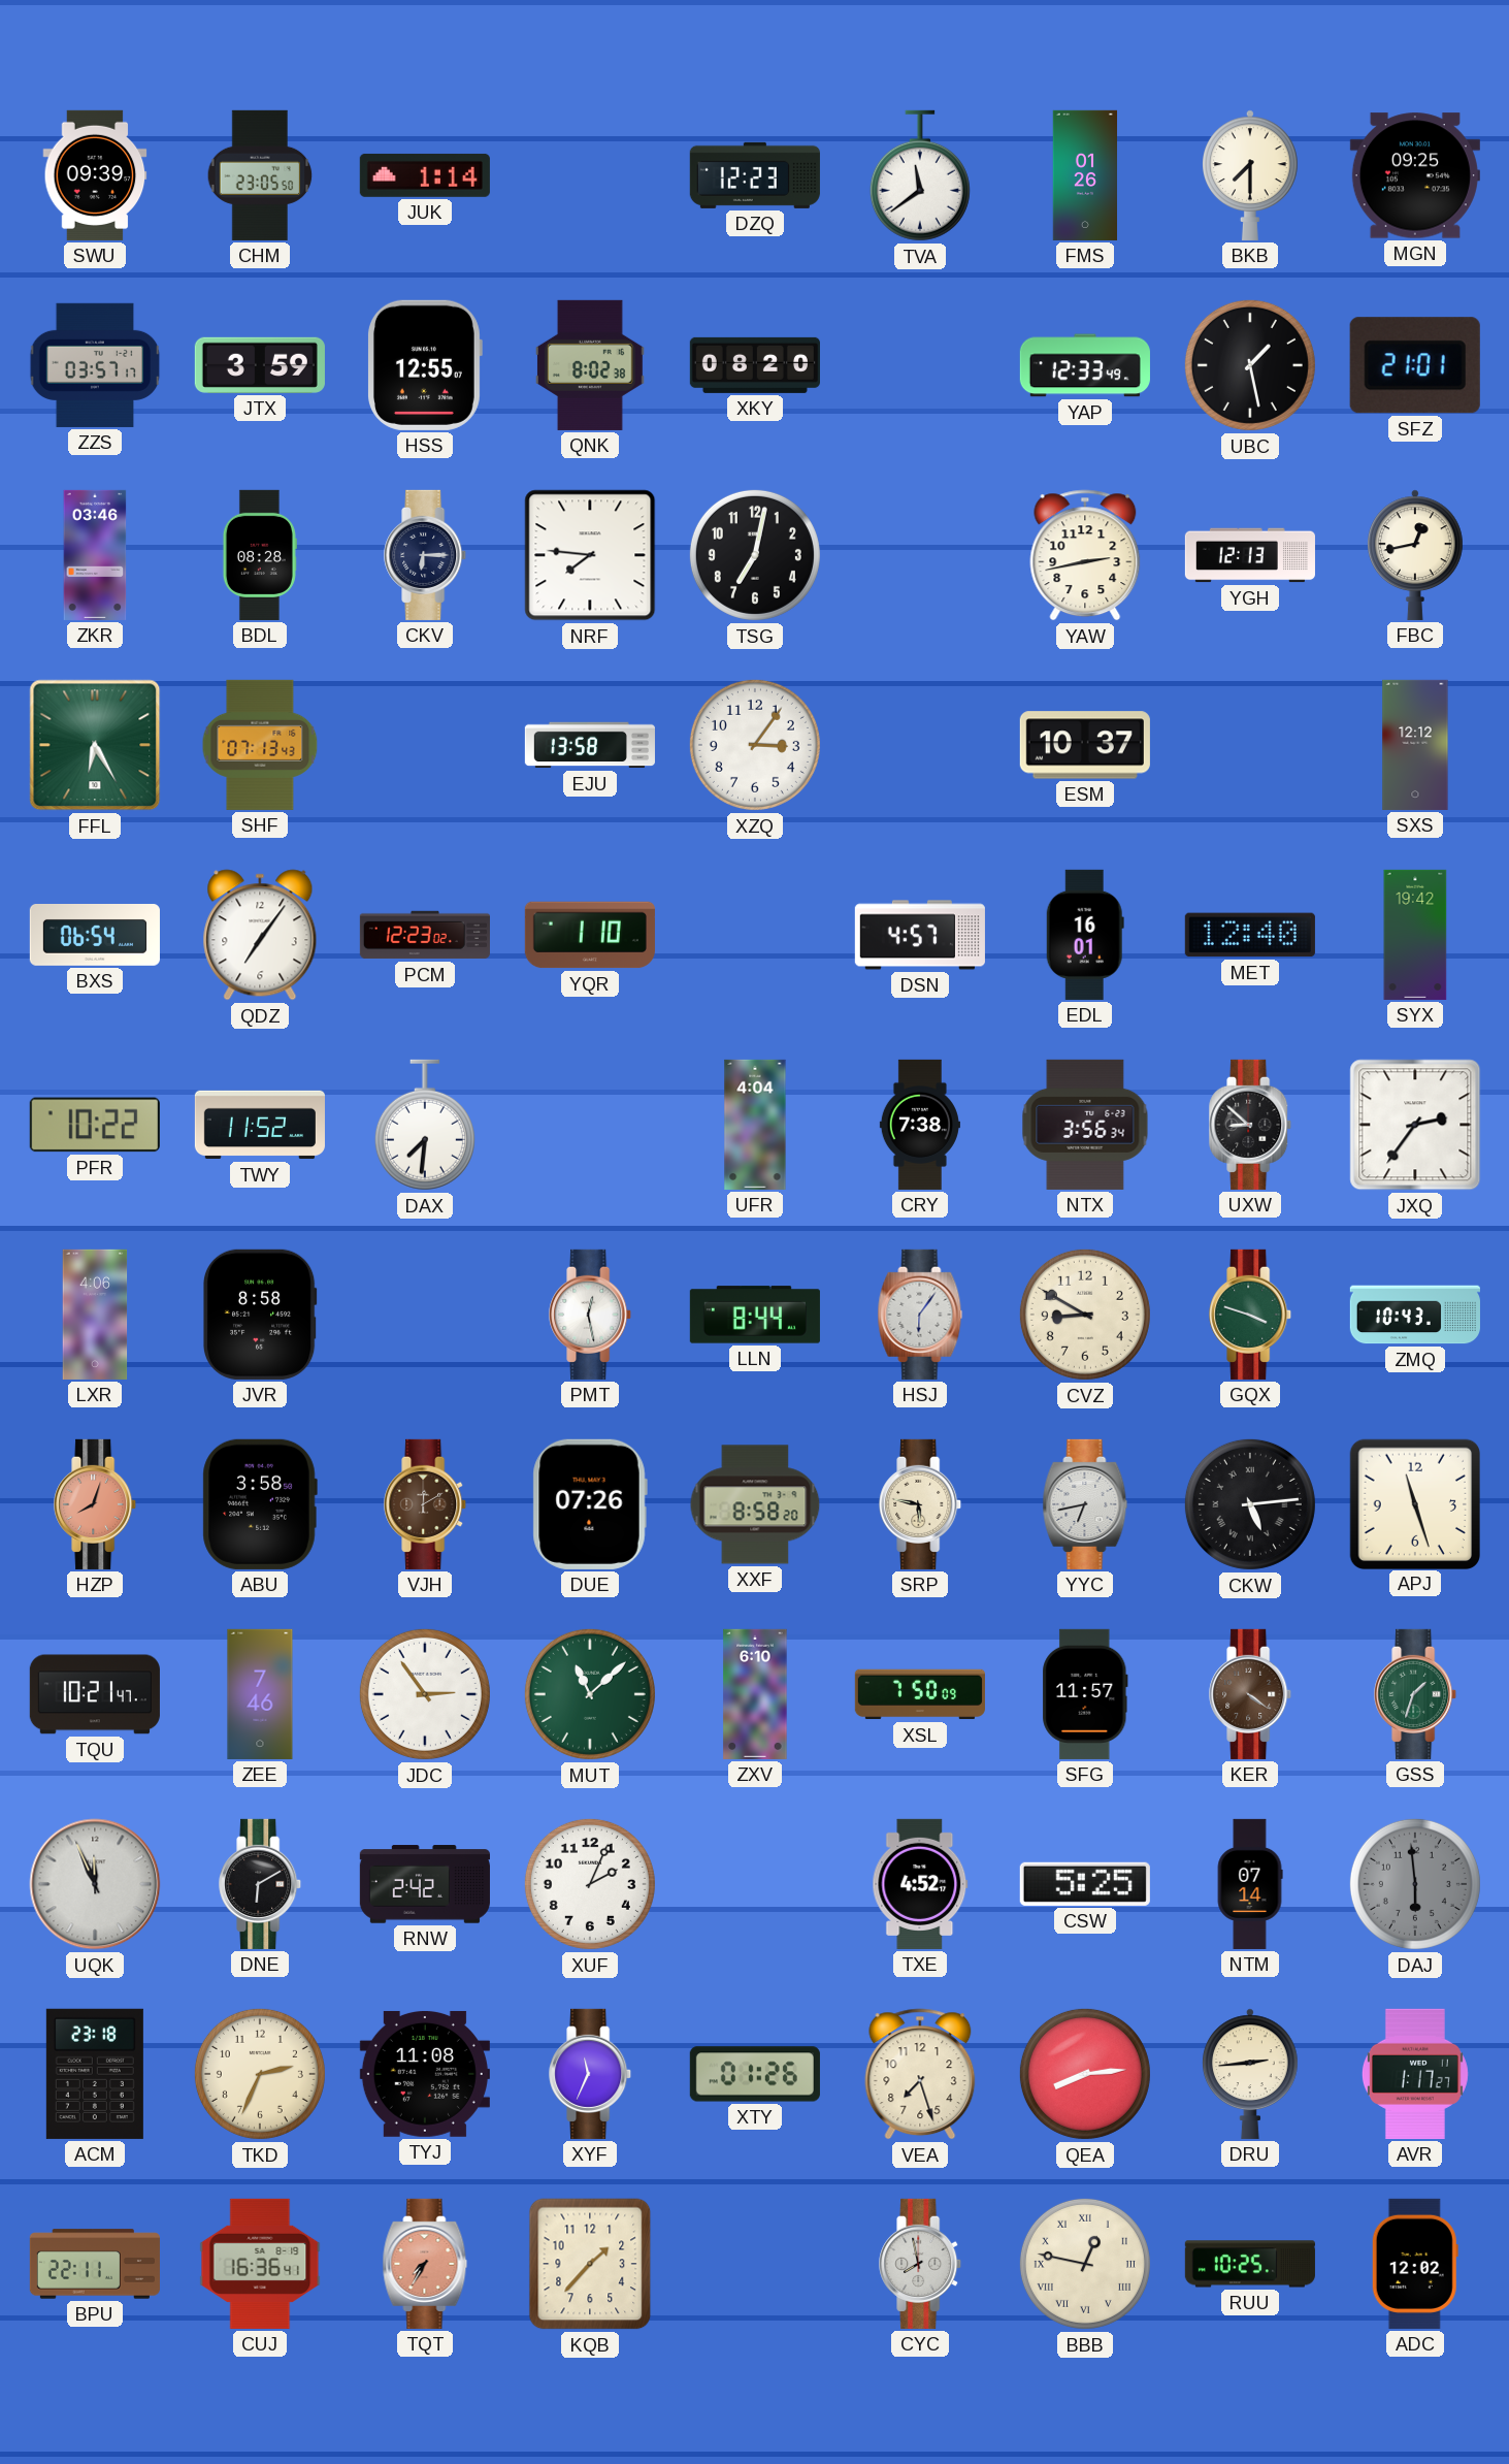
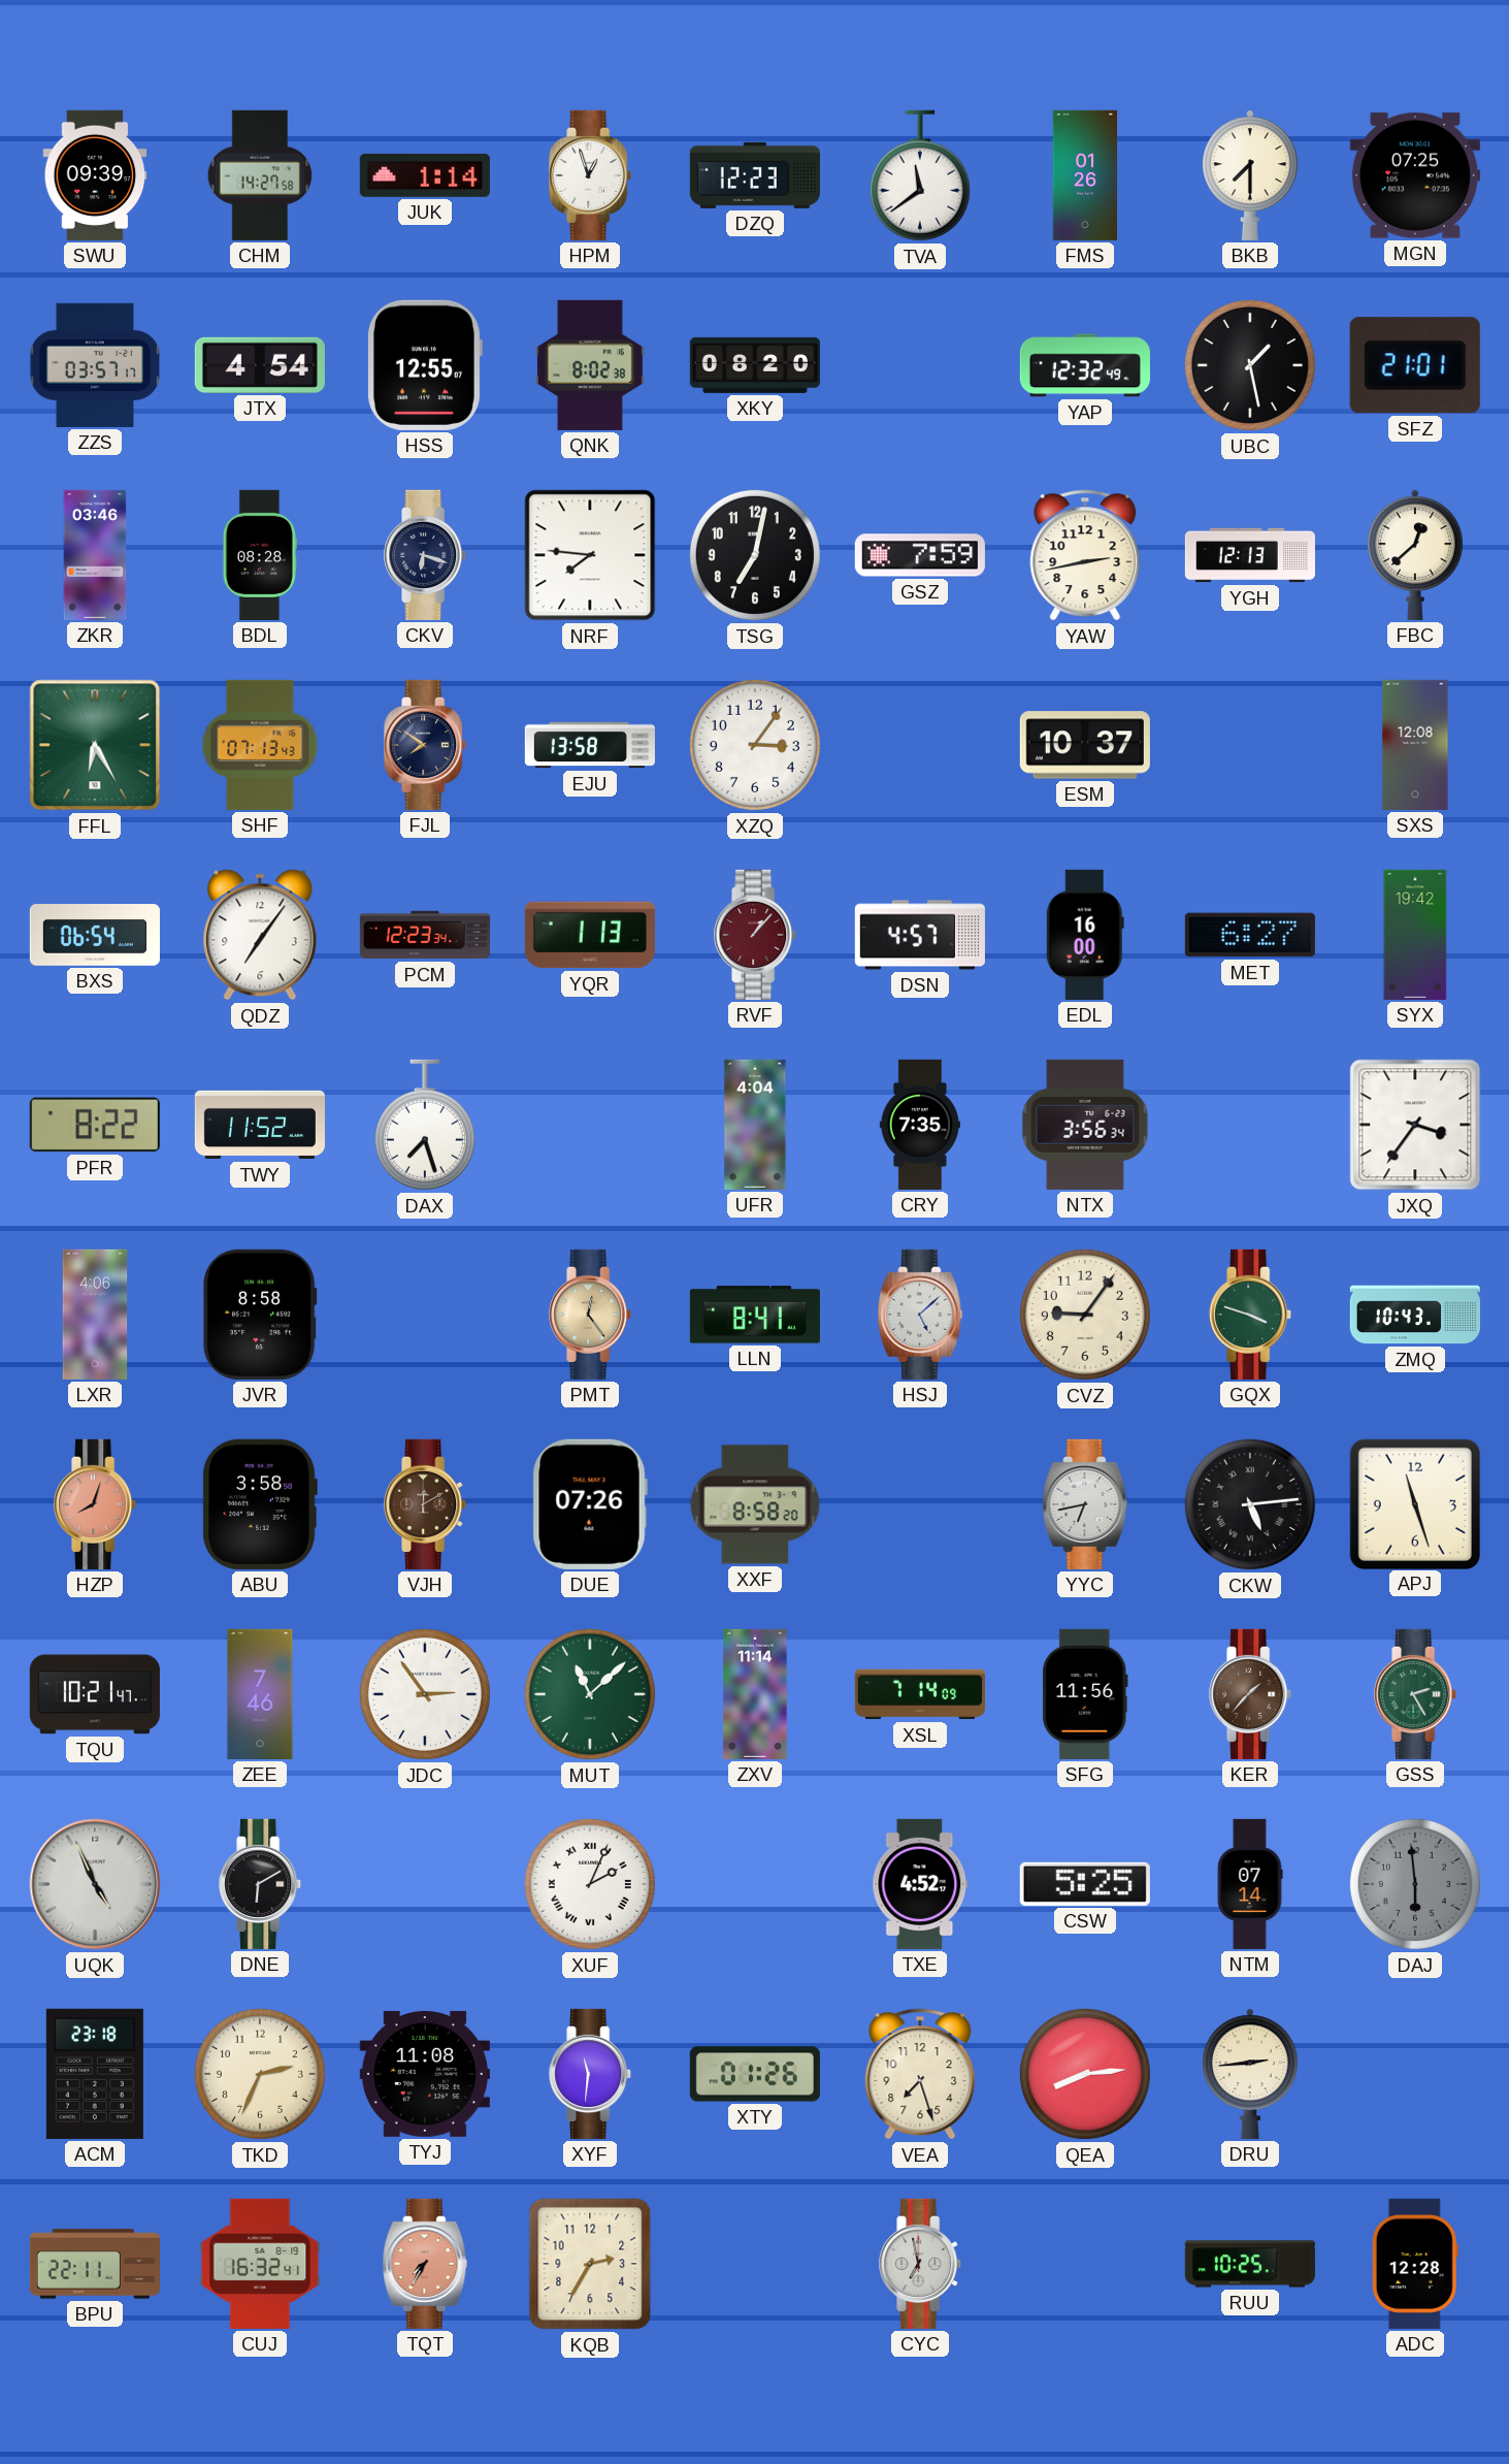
CHM: 23:05 -> 14:27
HPM: none -> 12:57
MGN: 09:25 -> 07:25
JTX: 3:59 -> 4:54
YAP: 12:33 -> 12:32
CKV: 6:15 -> 6:18
GSZ: none -> 7:59
FBC: 12:43 -> 12:38
FJL: none -> 7:51
SXS: 12:12 -> 12:08
PCM: 12:23:02 -> 12:23:34
YQR: 1:10 -> 1:13
RVF: none -> 1:07
EDL: 16:01 -> 16:00
MET: 12:40 -> 6:27
PFR: 10:22 -> 8:22
DAX: 7:31 -> 7:27
CRY: 7:38 -> 7:35
UXW: 8:52 -> none
JXQ: 2:36 -> 3:36
PMT: 12:28 -> 12:24
PMT dial: white -> champagne
LLN: 8:44 -> 8:41
HSJ: 6:06 -> 5:08
CVZ: 8:50 -> 9:06
SRP: 5:47 -> none
ZXV: 6:10 -> 11:14
XSL: 7:50 -> 7:14
SFG: 11:57 -> 11:56
KER: 4:21 -> 1:37
GSS: 1:33 -> 2:25
UQK: 11:56 -> 4:56
RNW: 2:42 -> none
XUF numerals: Arabic -> Roman
XYF: 11:34 -> 11:31
AVR: 1:17 -> none
CUJ: 16:36 -> 16:32
KQB: 1:37 -> 2:35
CYC: 7:58 -> 6:58
BBB: 12:47 -> none
ADC: 12:02 -> 12:28
